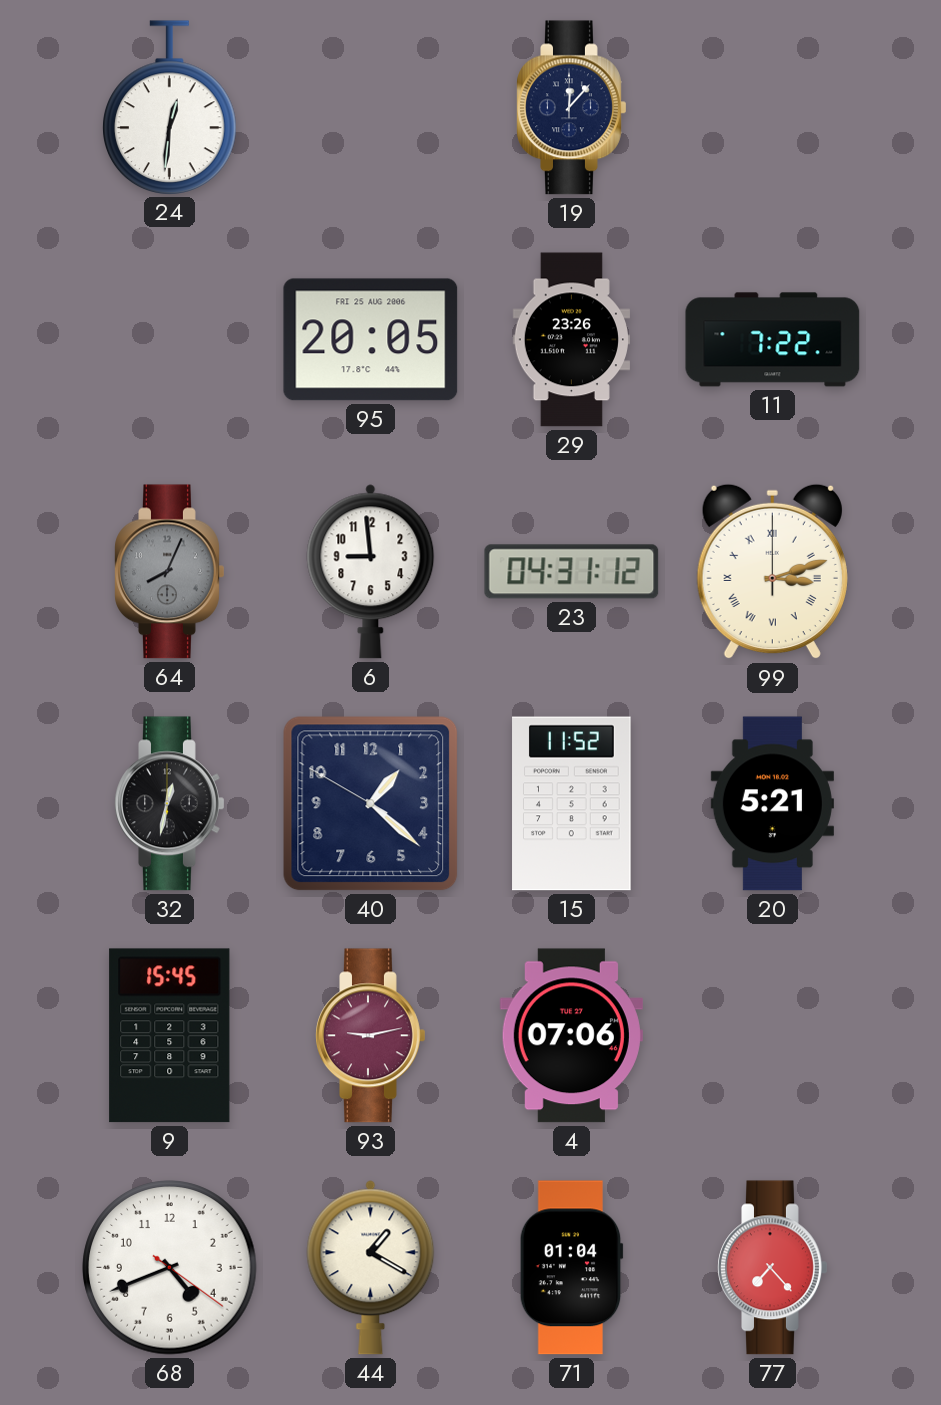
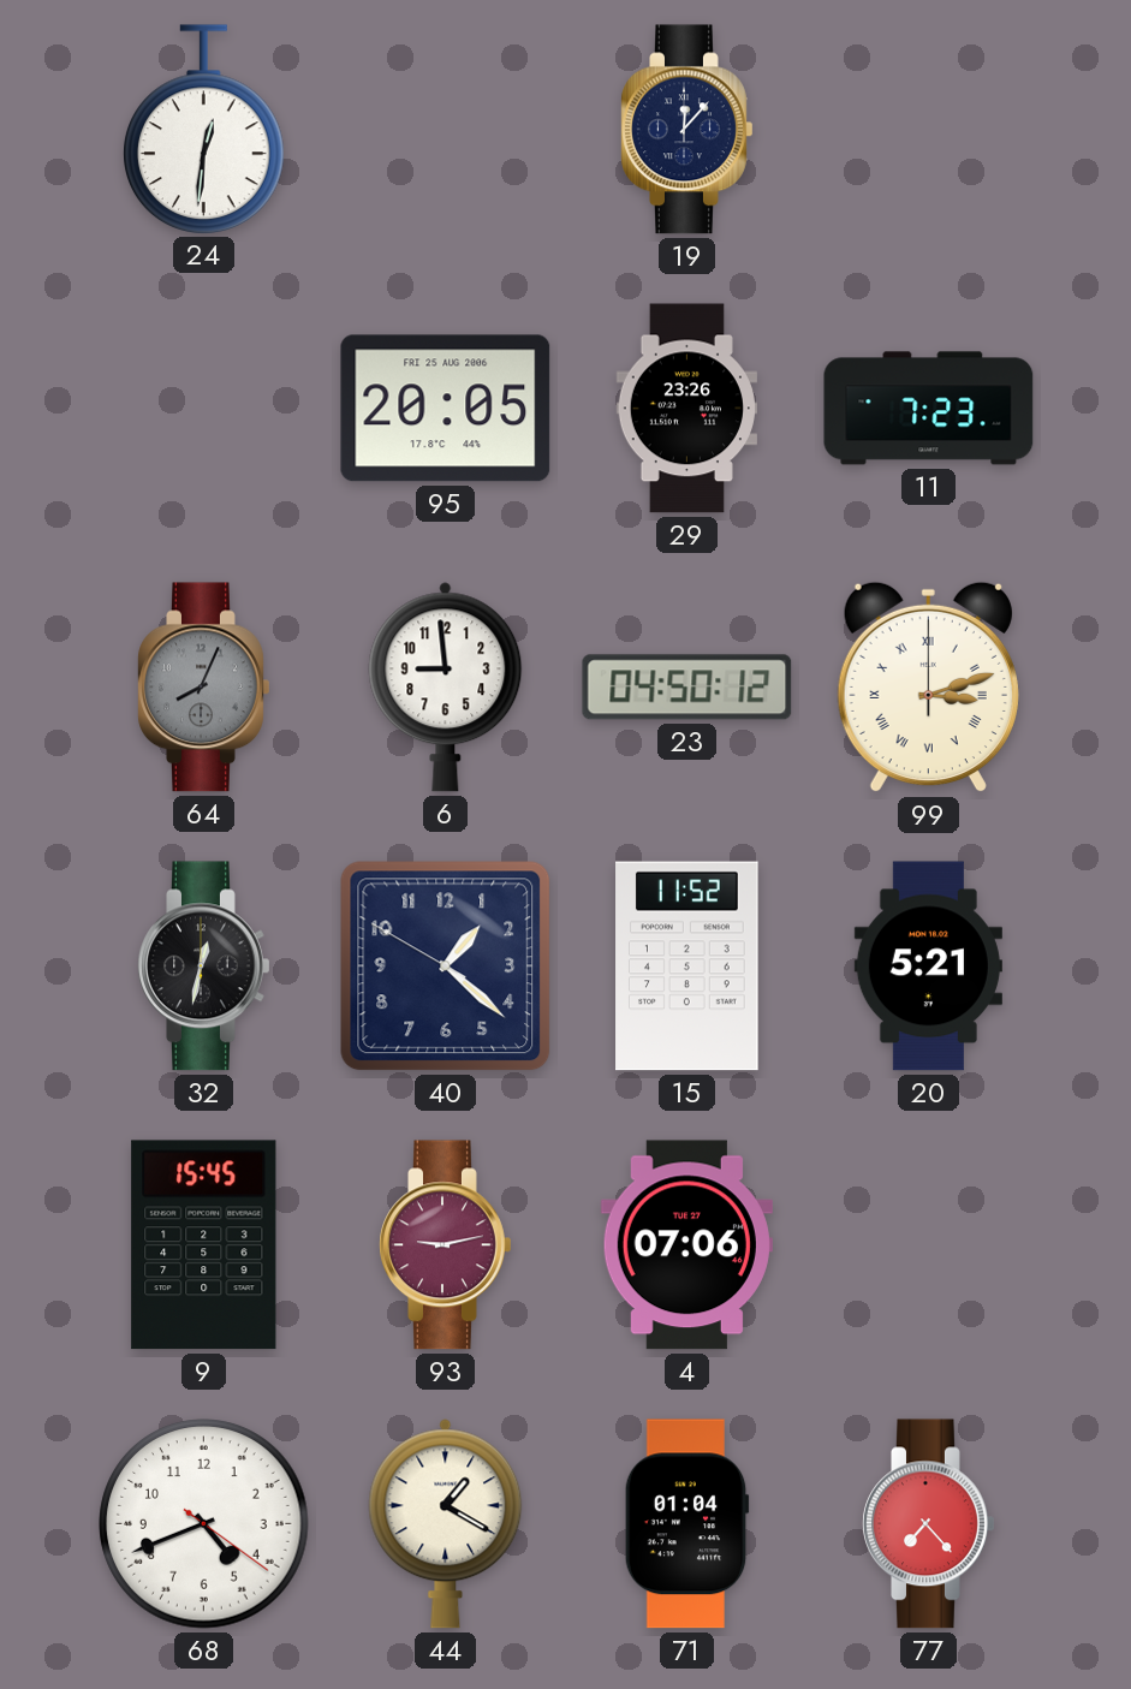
11: 7:22 -> 7:23
23: 04:31 -> 04:50
